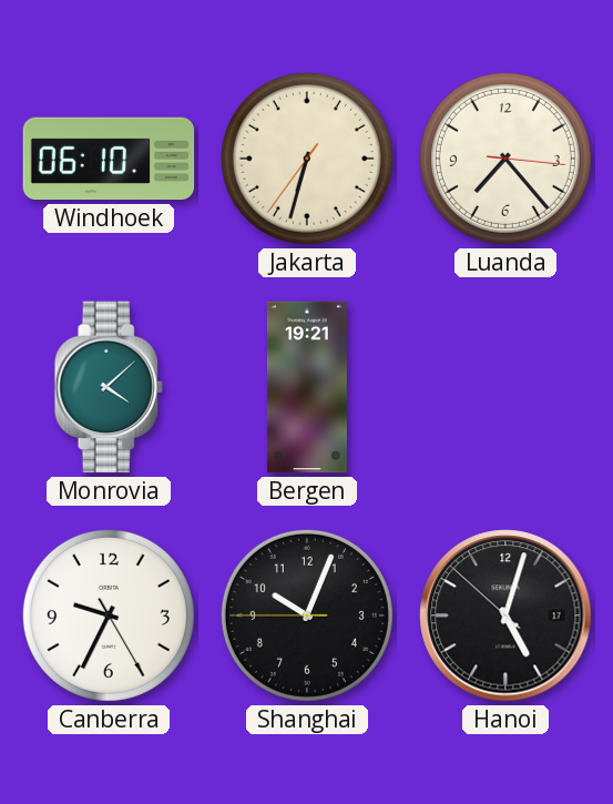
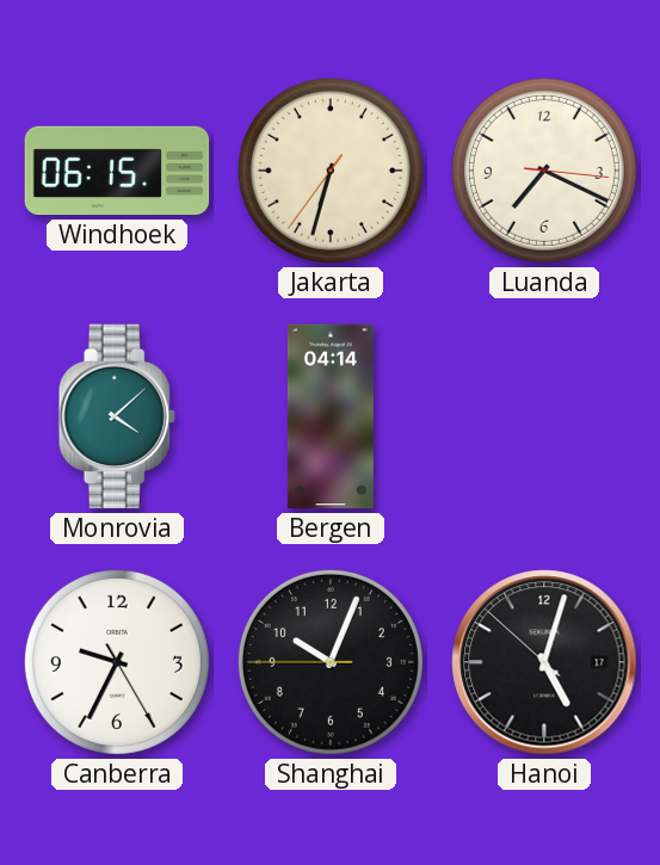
Windhoek: 06:10 -> 06:15
Luanda: 7:23 -> 7:19
Bergen: 19:21 -> 04:14
